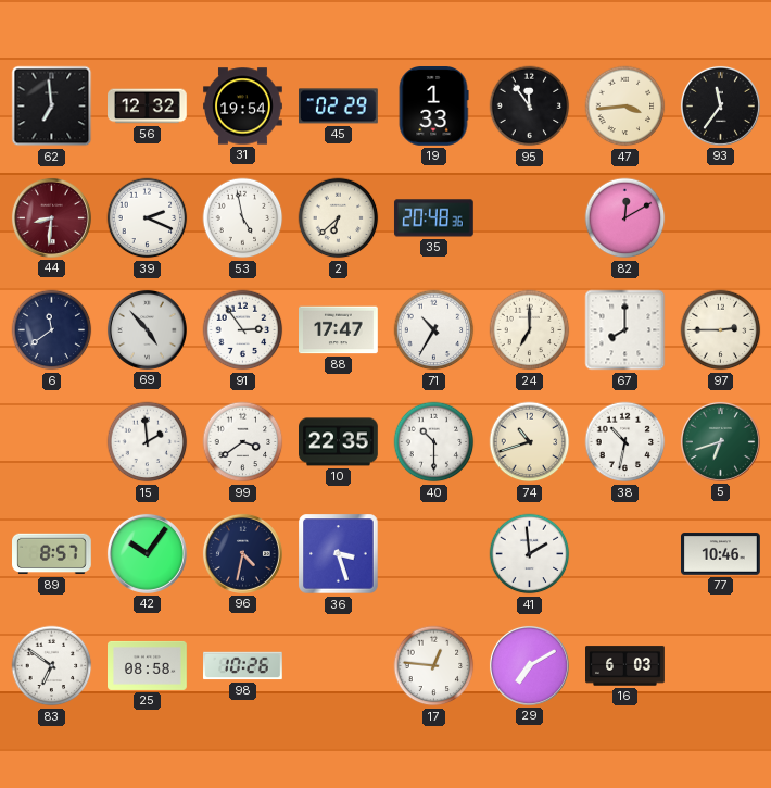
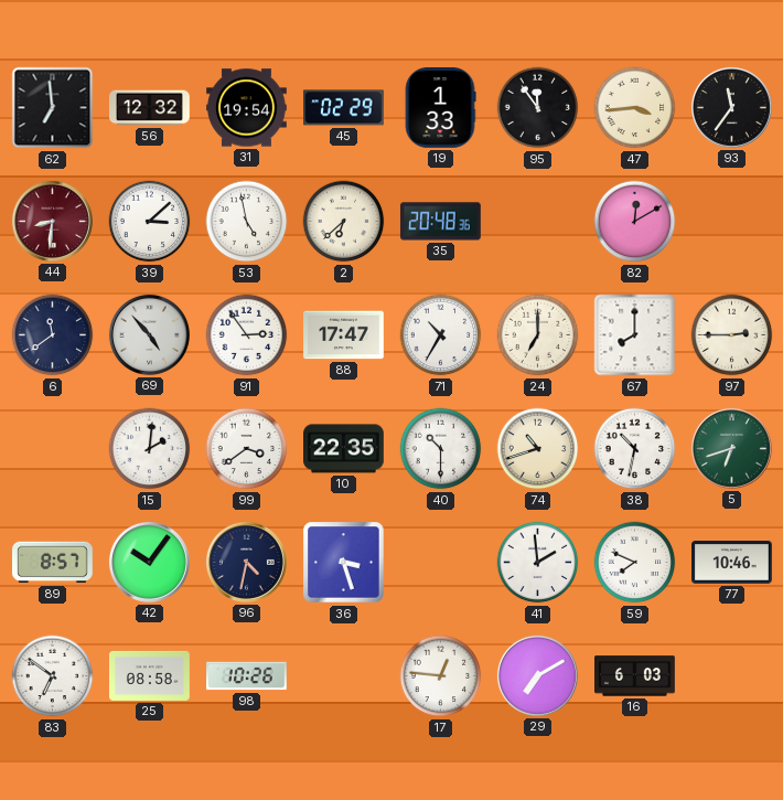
39: 2:19 -> 3:08
15: 1:59 -> 2:01
59: none -> 7:49
